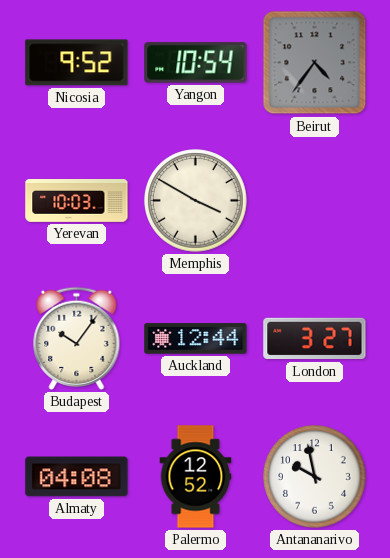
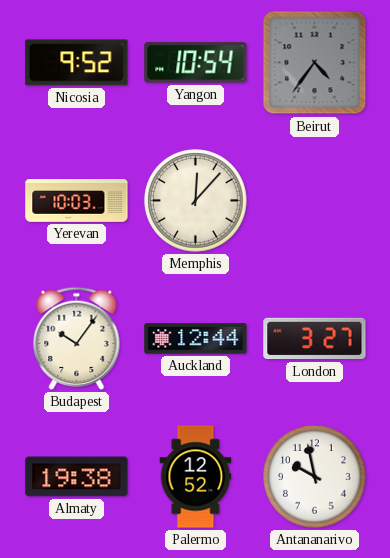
Memphis: 3:50 -> 12:07
Almaty: 04:08 -> 19:38
